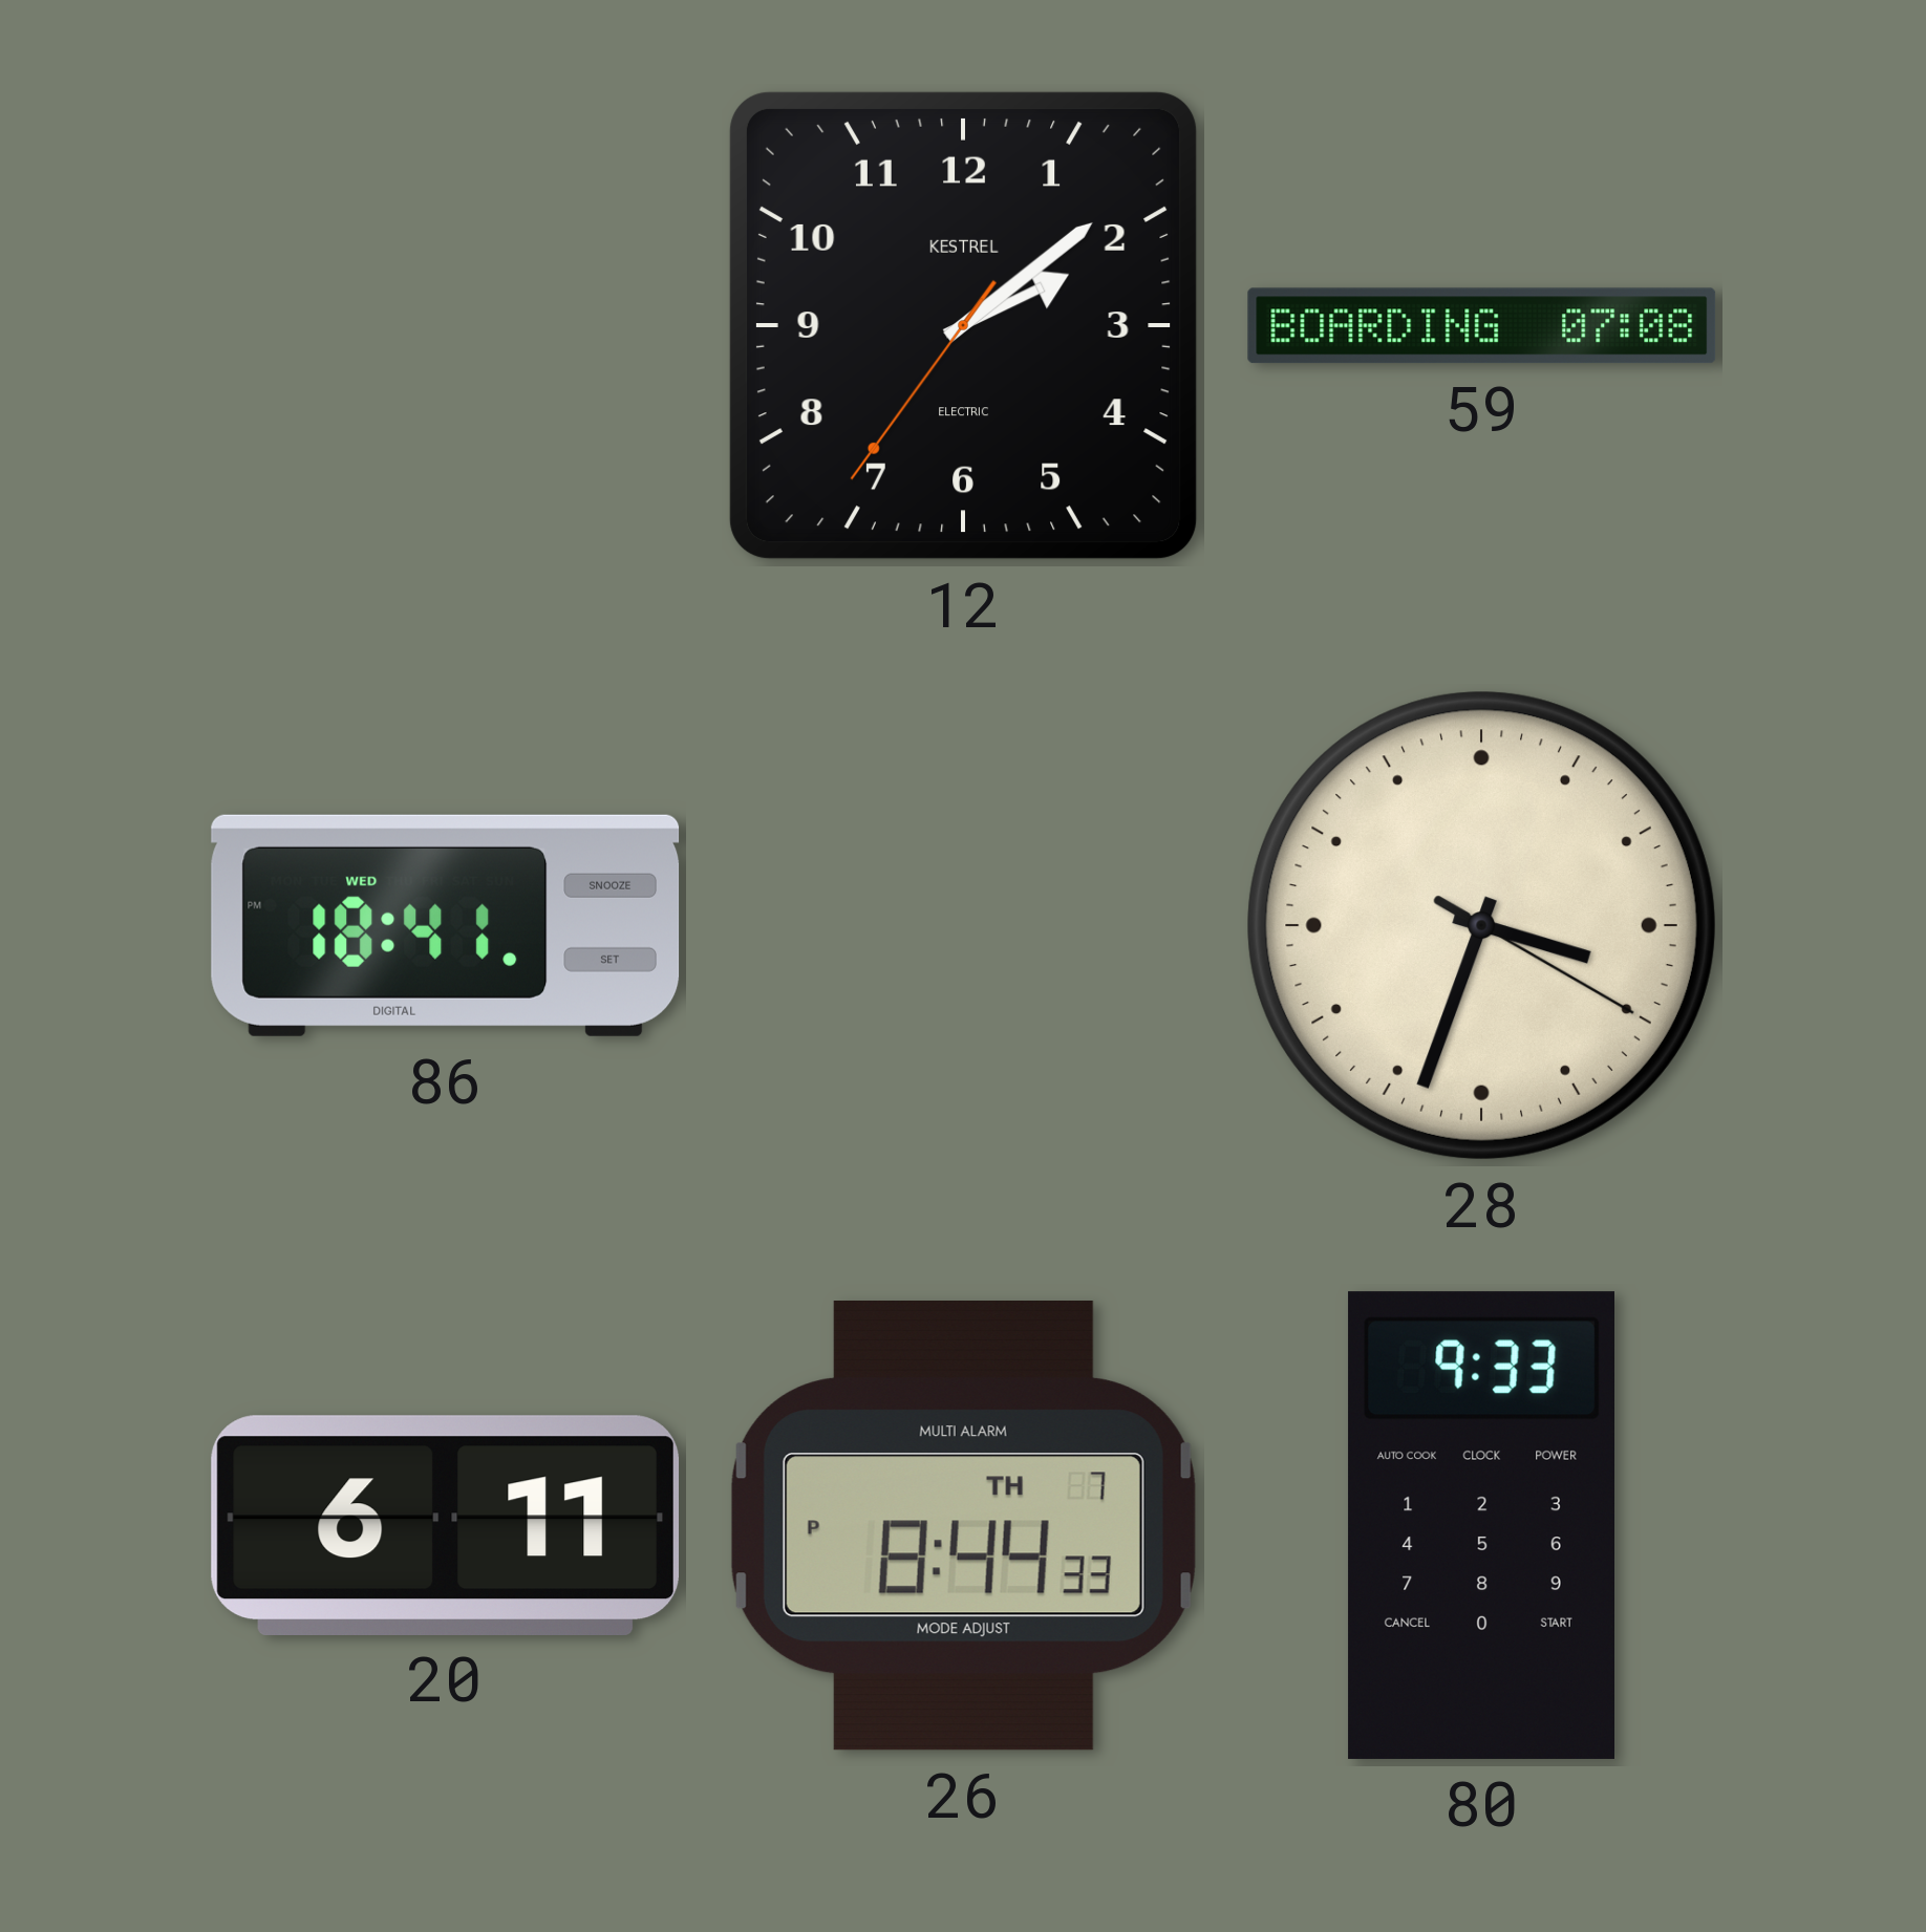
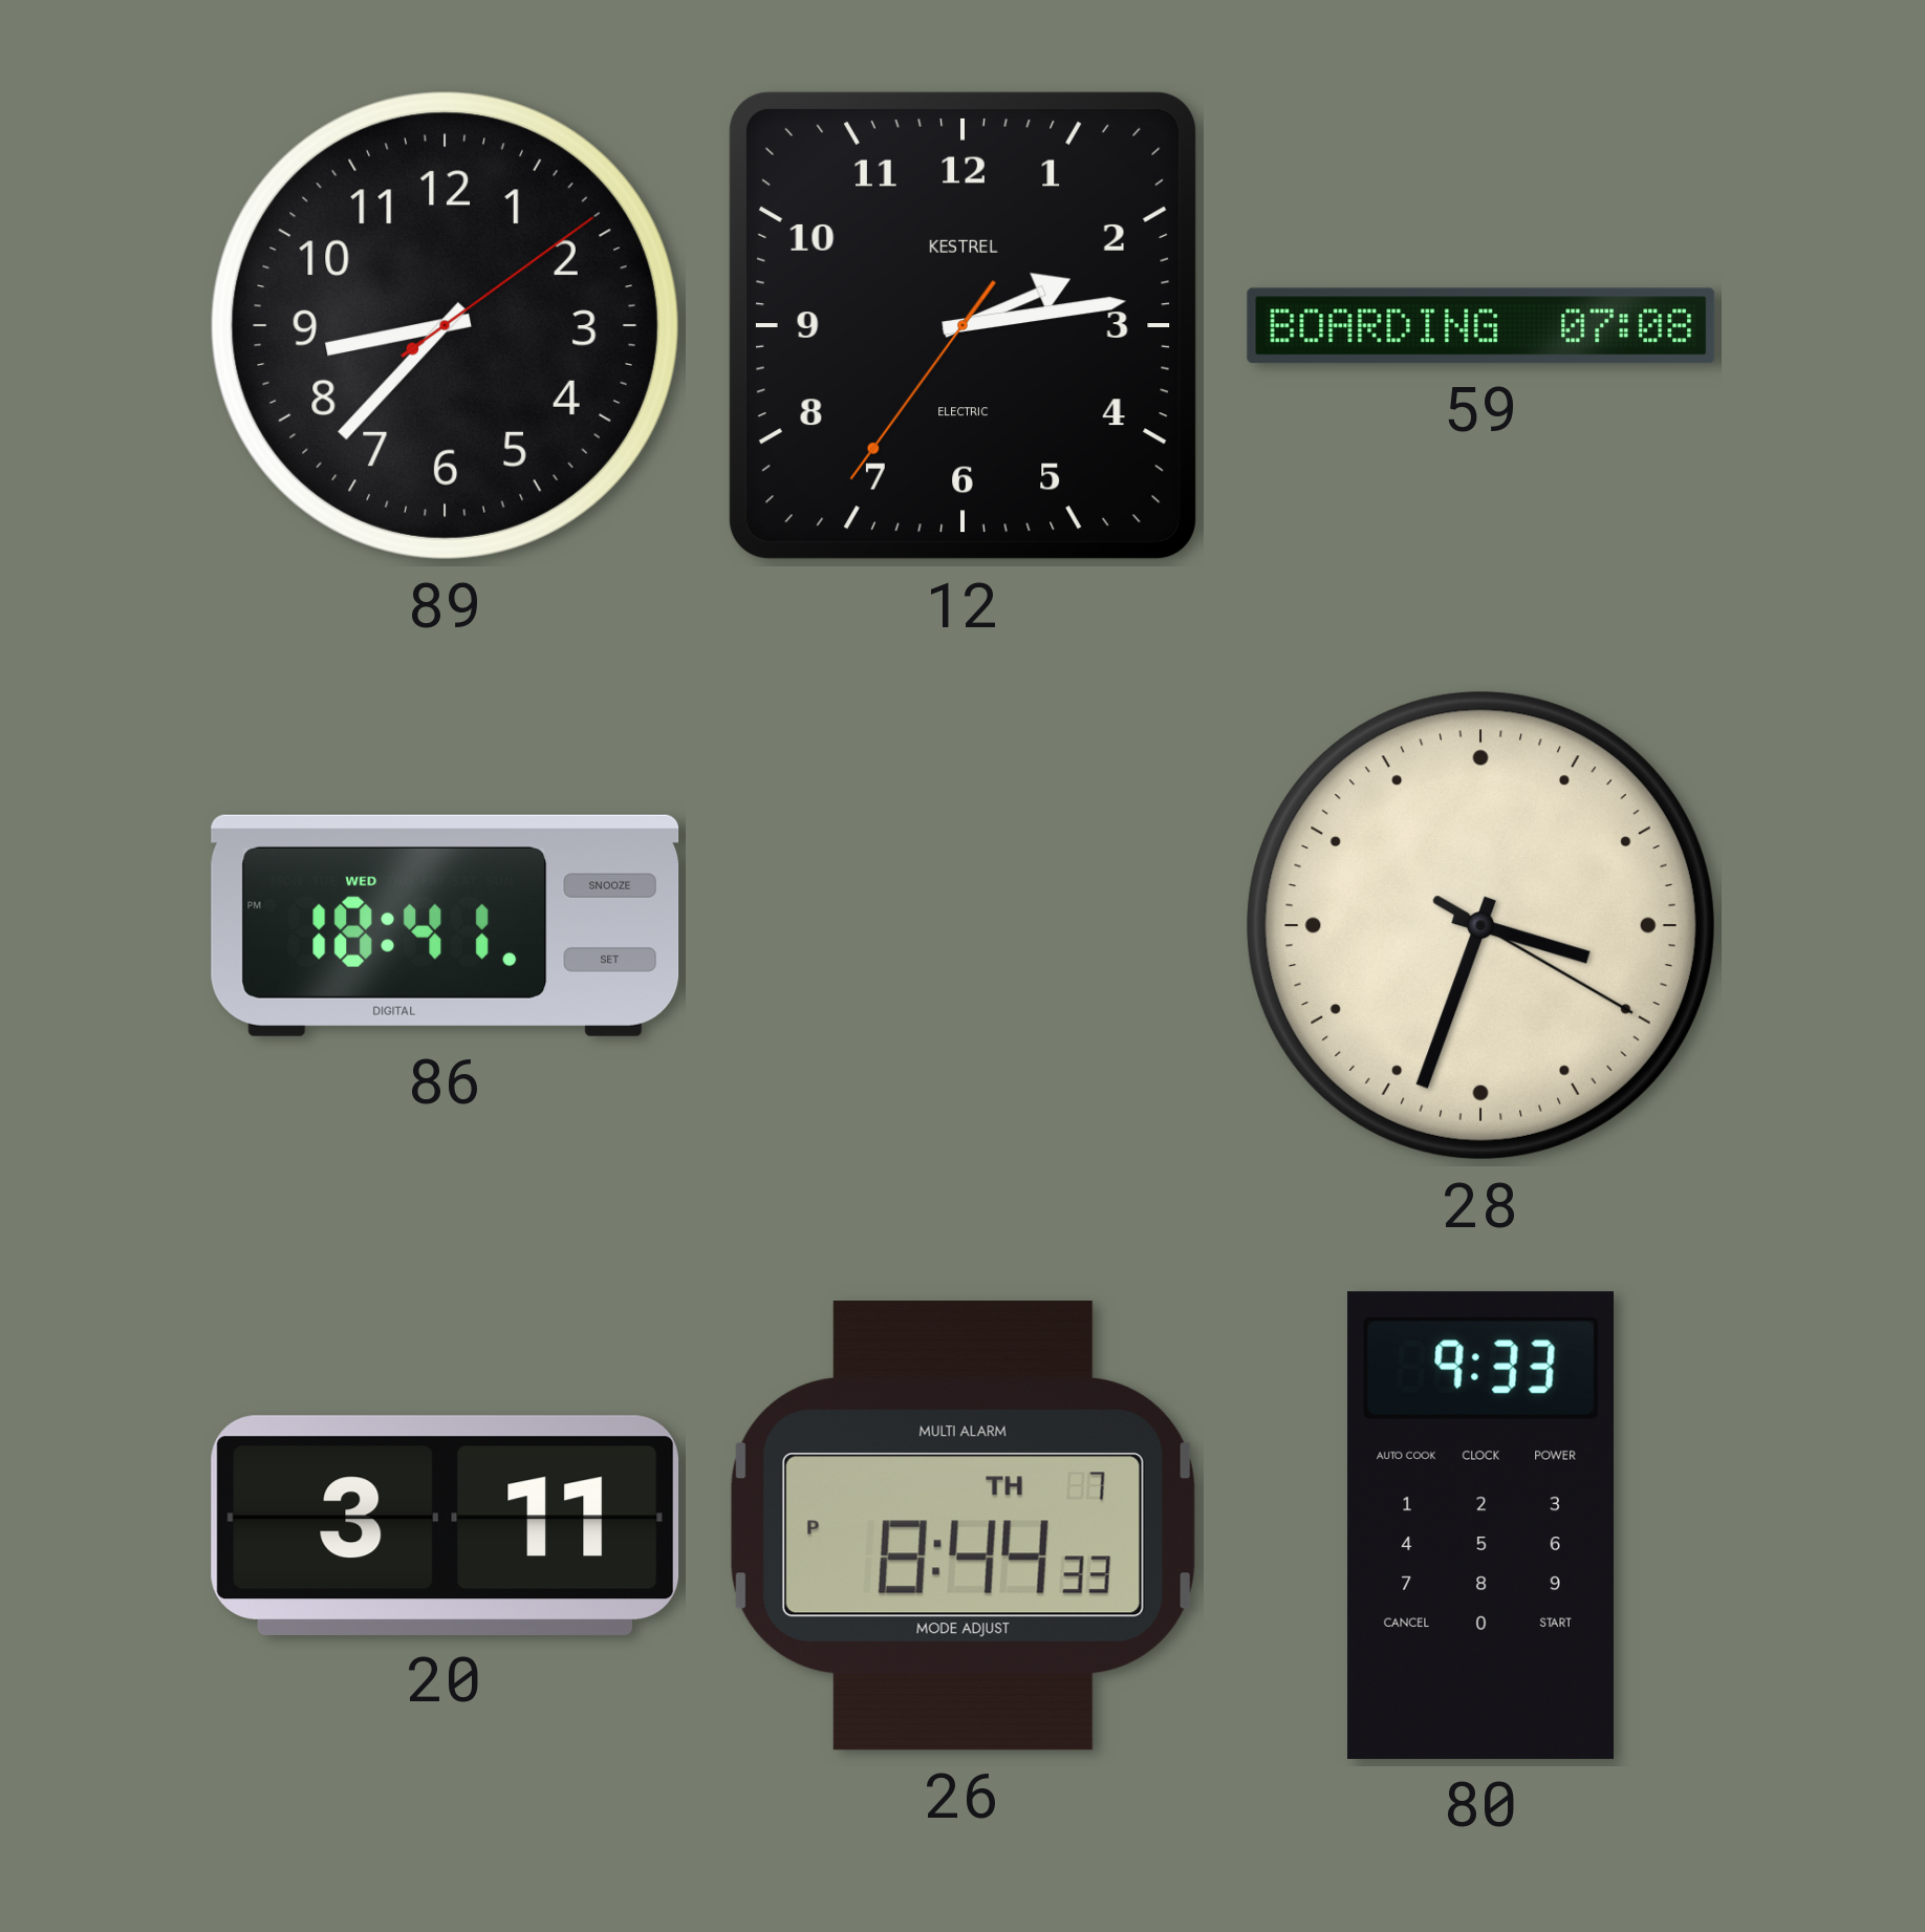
89: none -> 8:37
12: 2:08 -> 2:13
20: 6:11 -> 3:11
